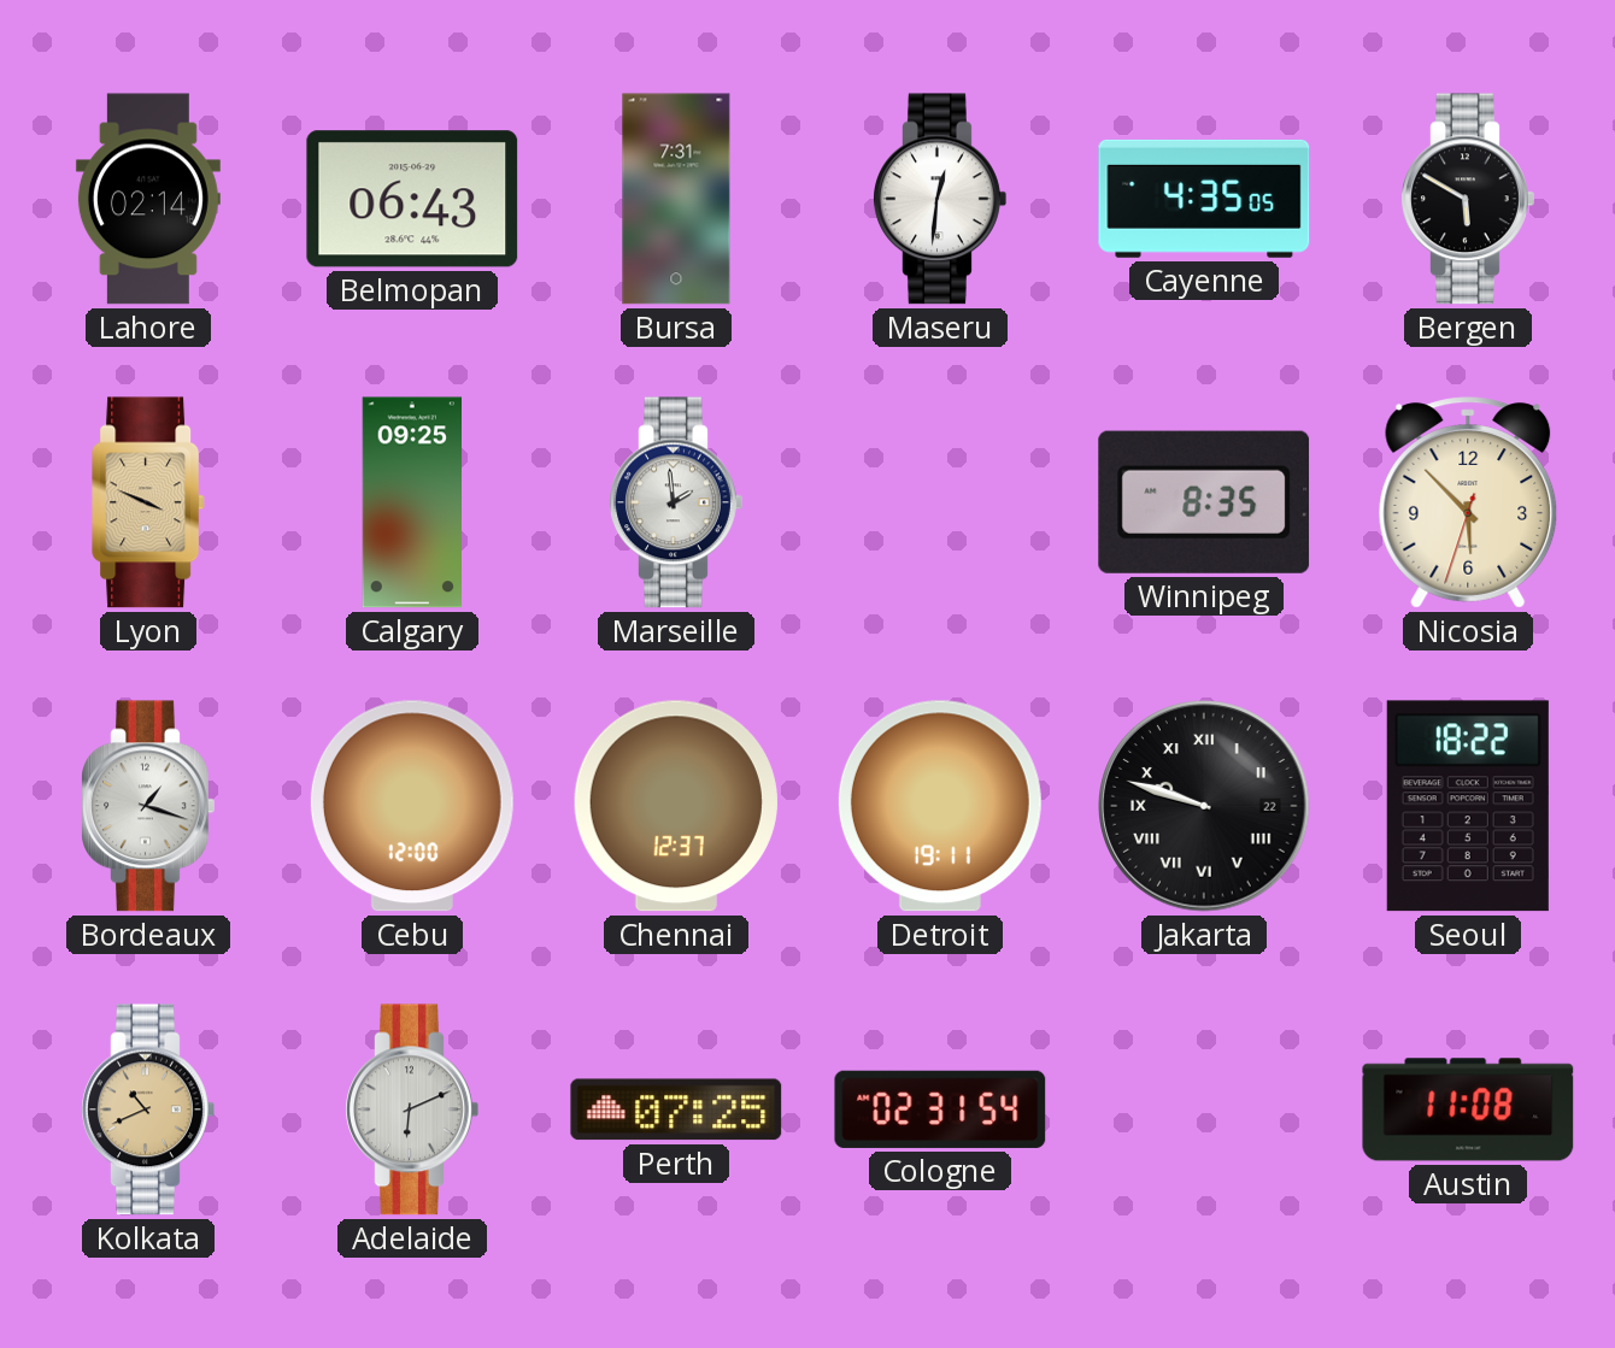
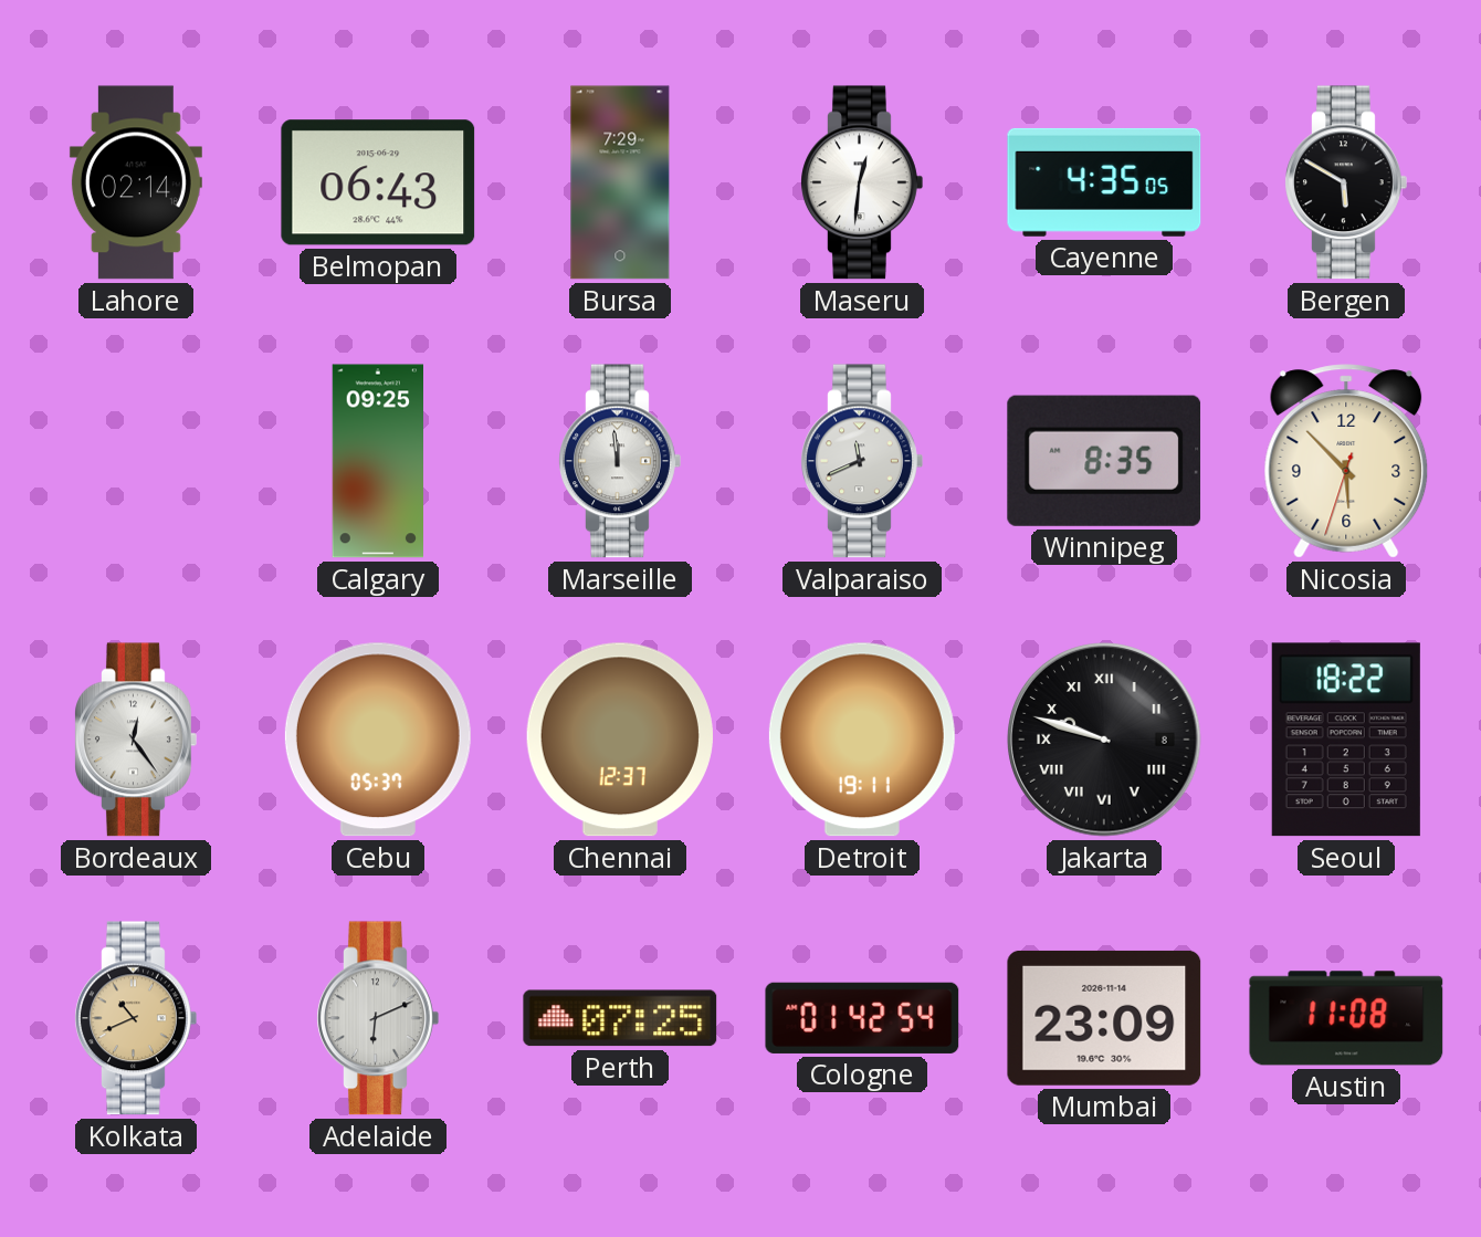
Bursa: 7:31 -> 7:29
Lyon: 3:49 -> none
Marseille: 1:59 -> 11:59
Valparaiso: none -> 11:41
Bordeaux: 1:18 -> 12:24
Cebu: 12:00 -> 05:37
Jakarta date: 22 -> 8
Cologne: 02:31 -> 01:42
Mumbai: none -> 23:09
